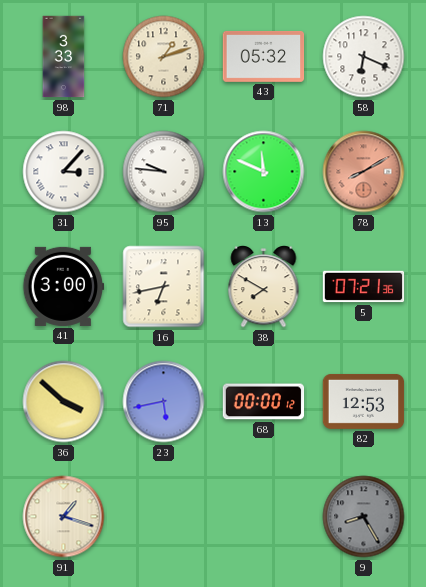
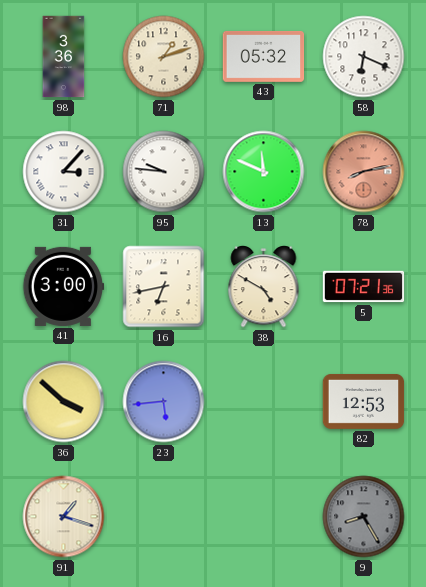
98: 3:33 -> 3:36
78: 8:10 -> 8:13
38: 7:50 -> 4:50
23: 5:43 -> 5:44
68: 00:00 -> none
